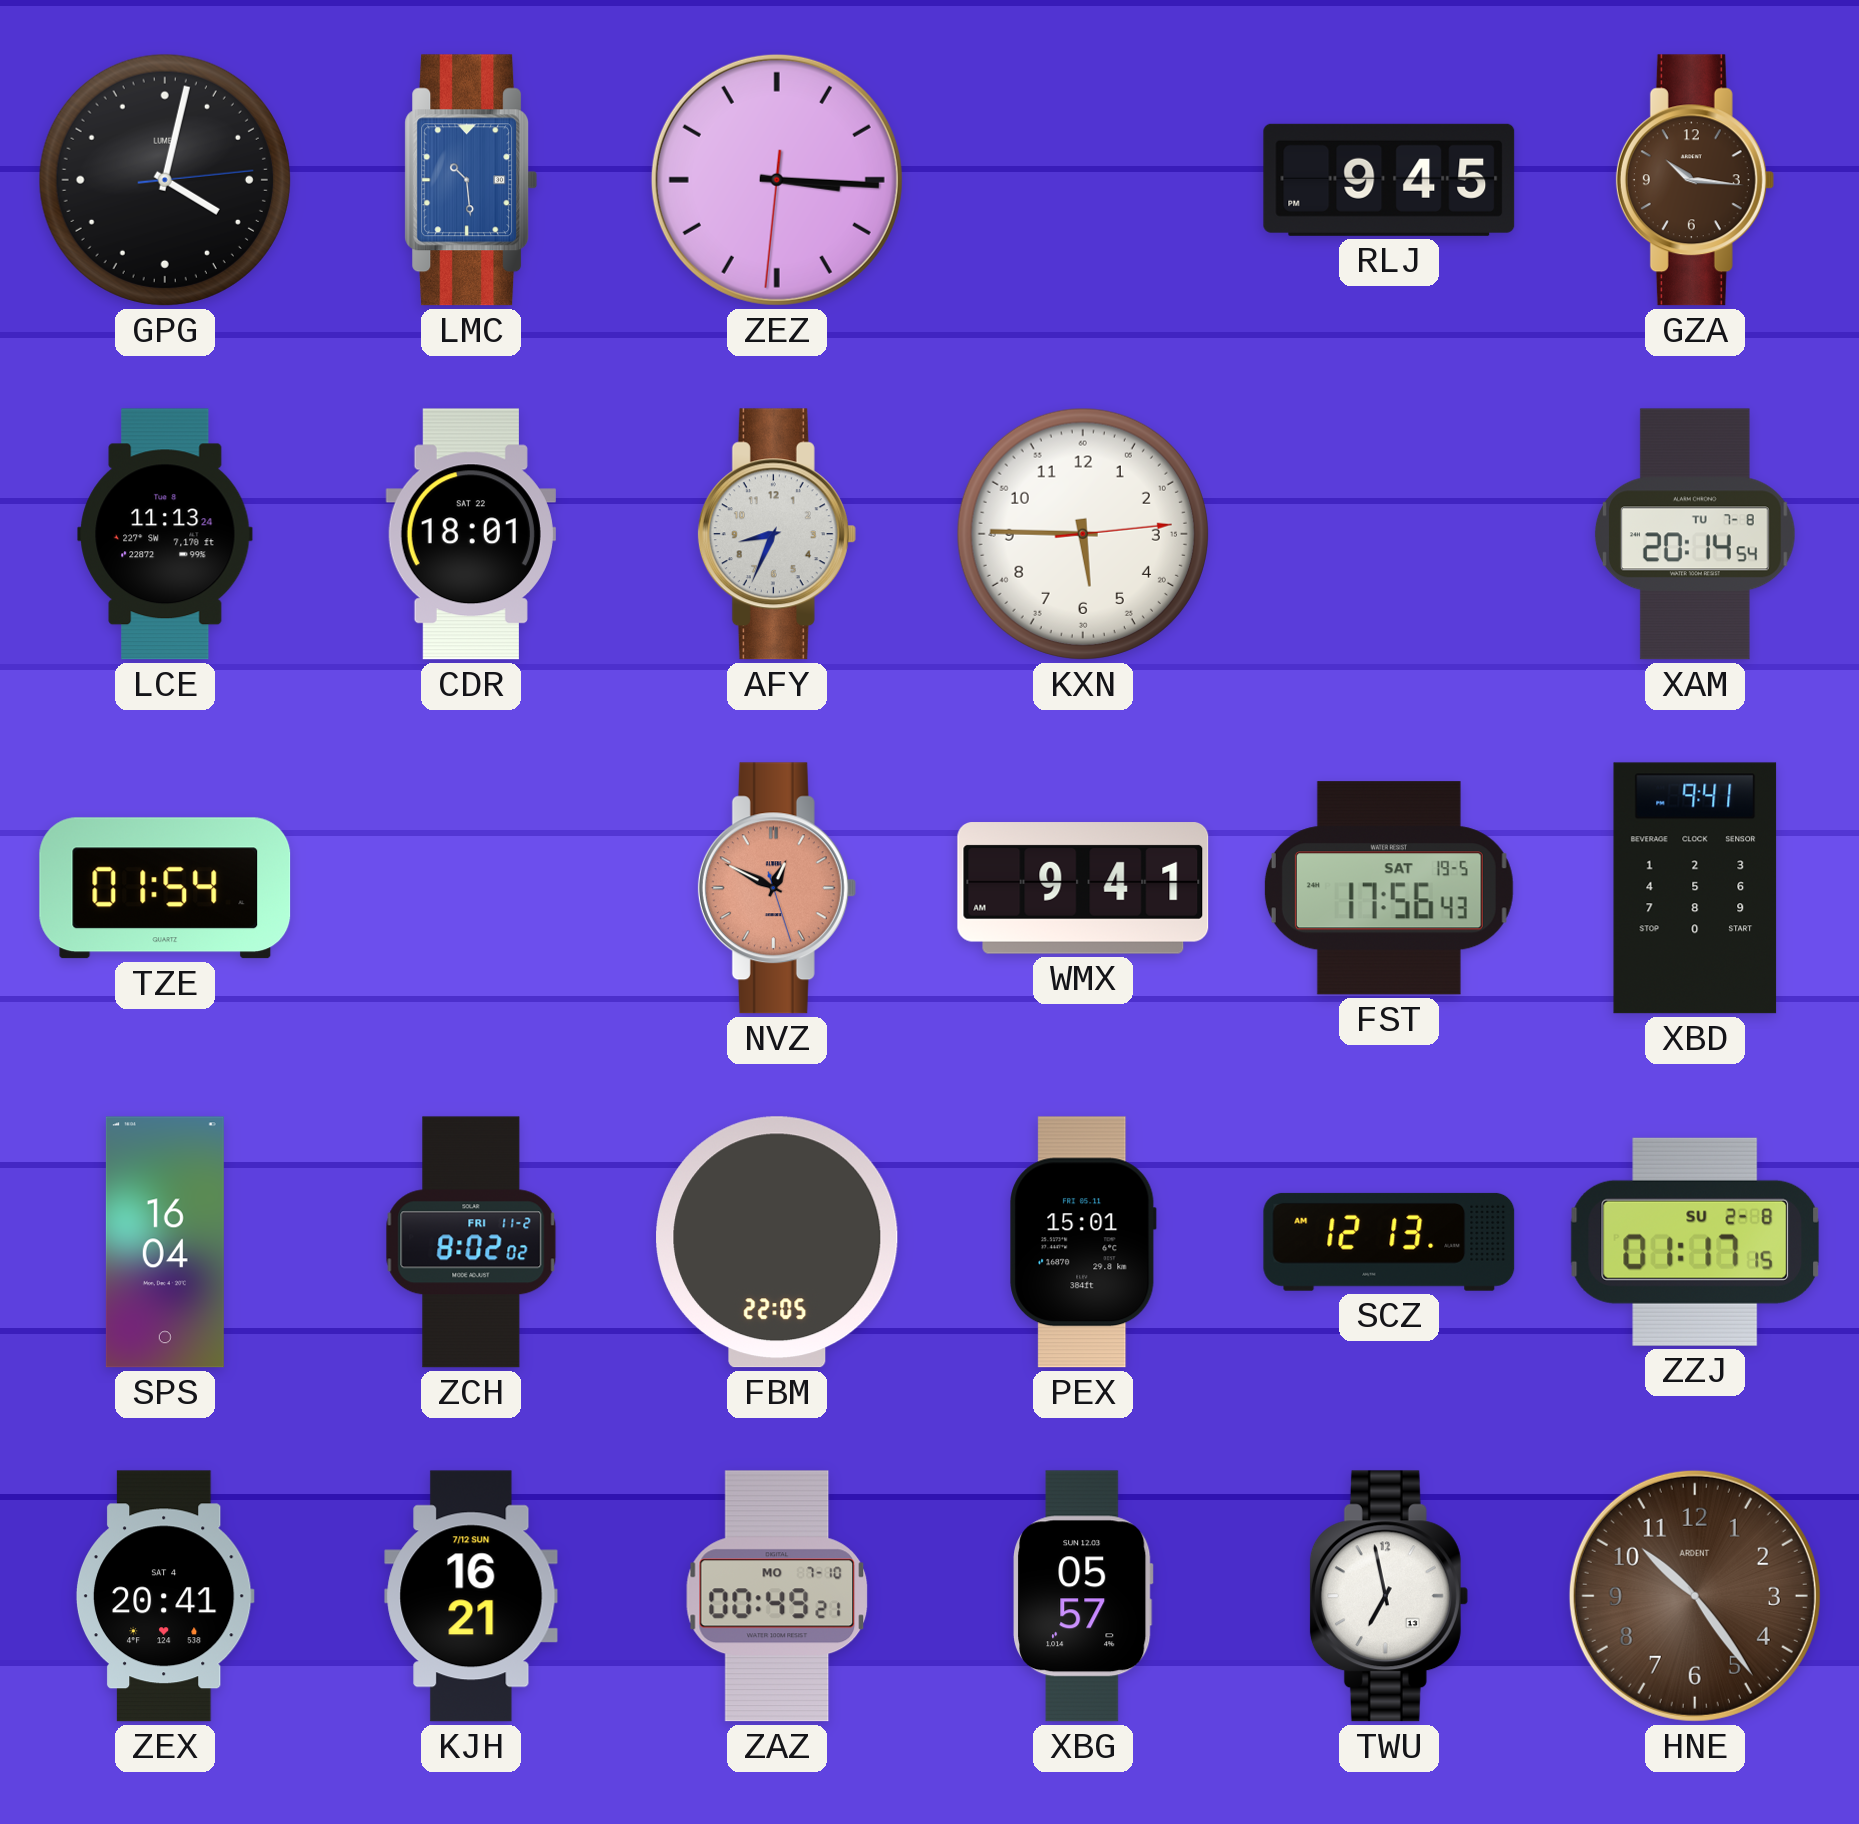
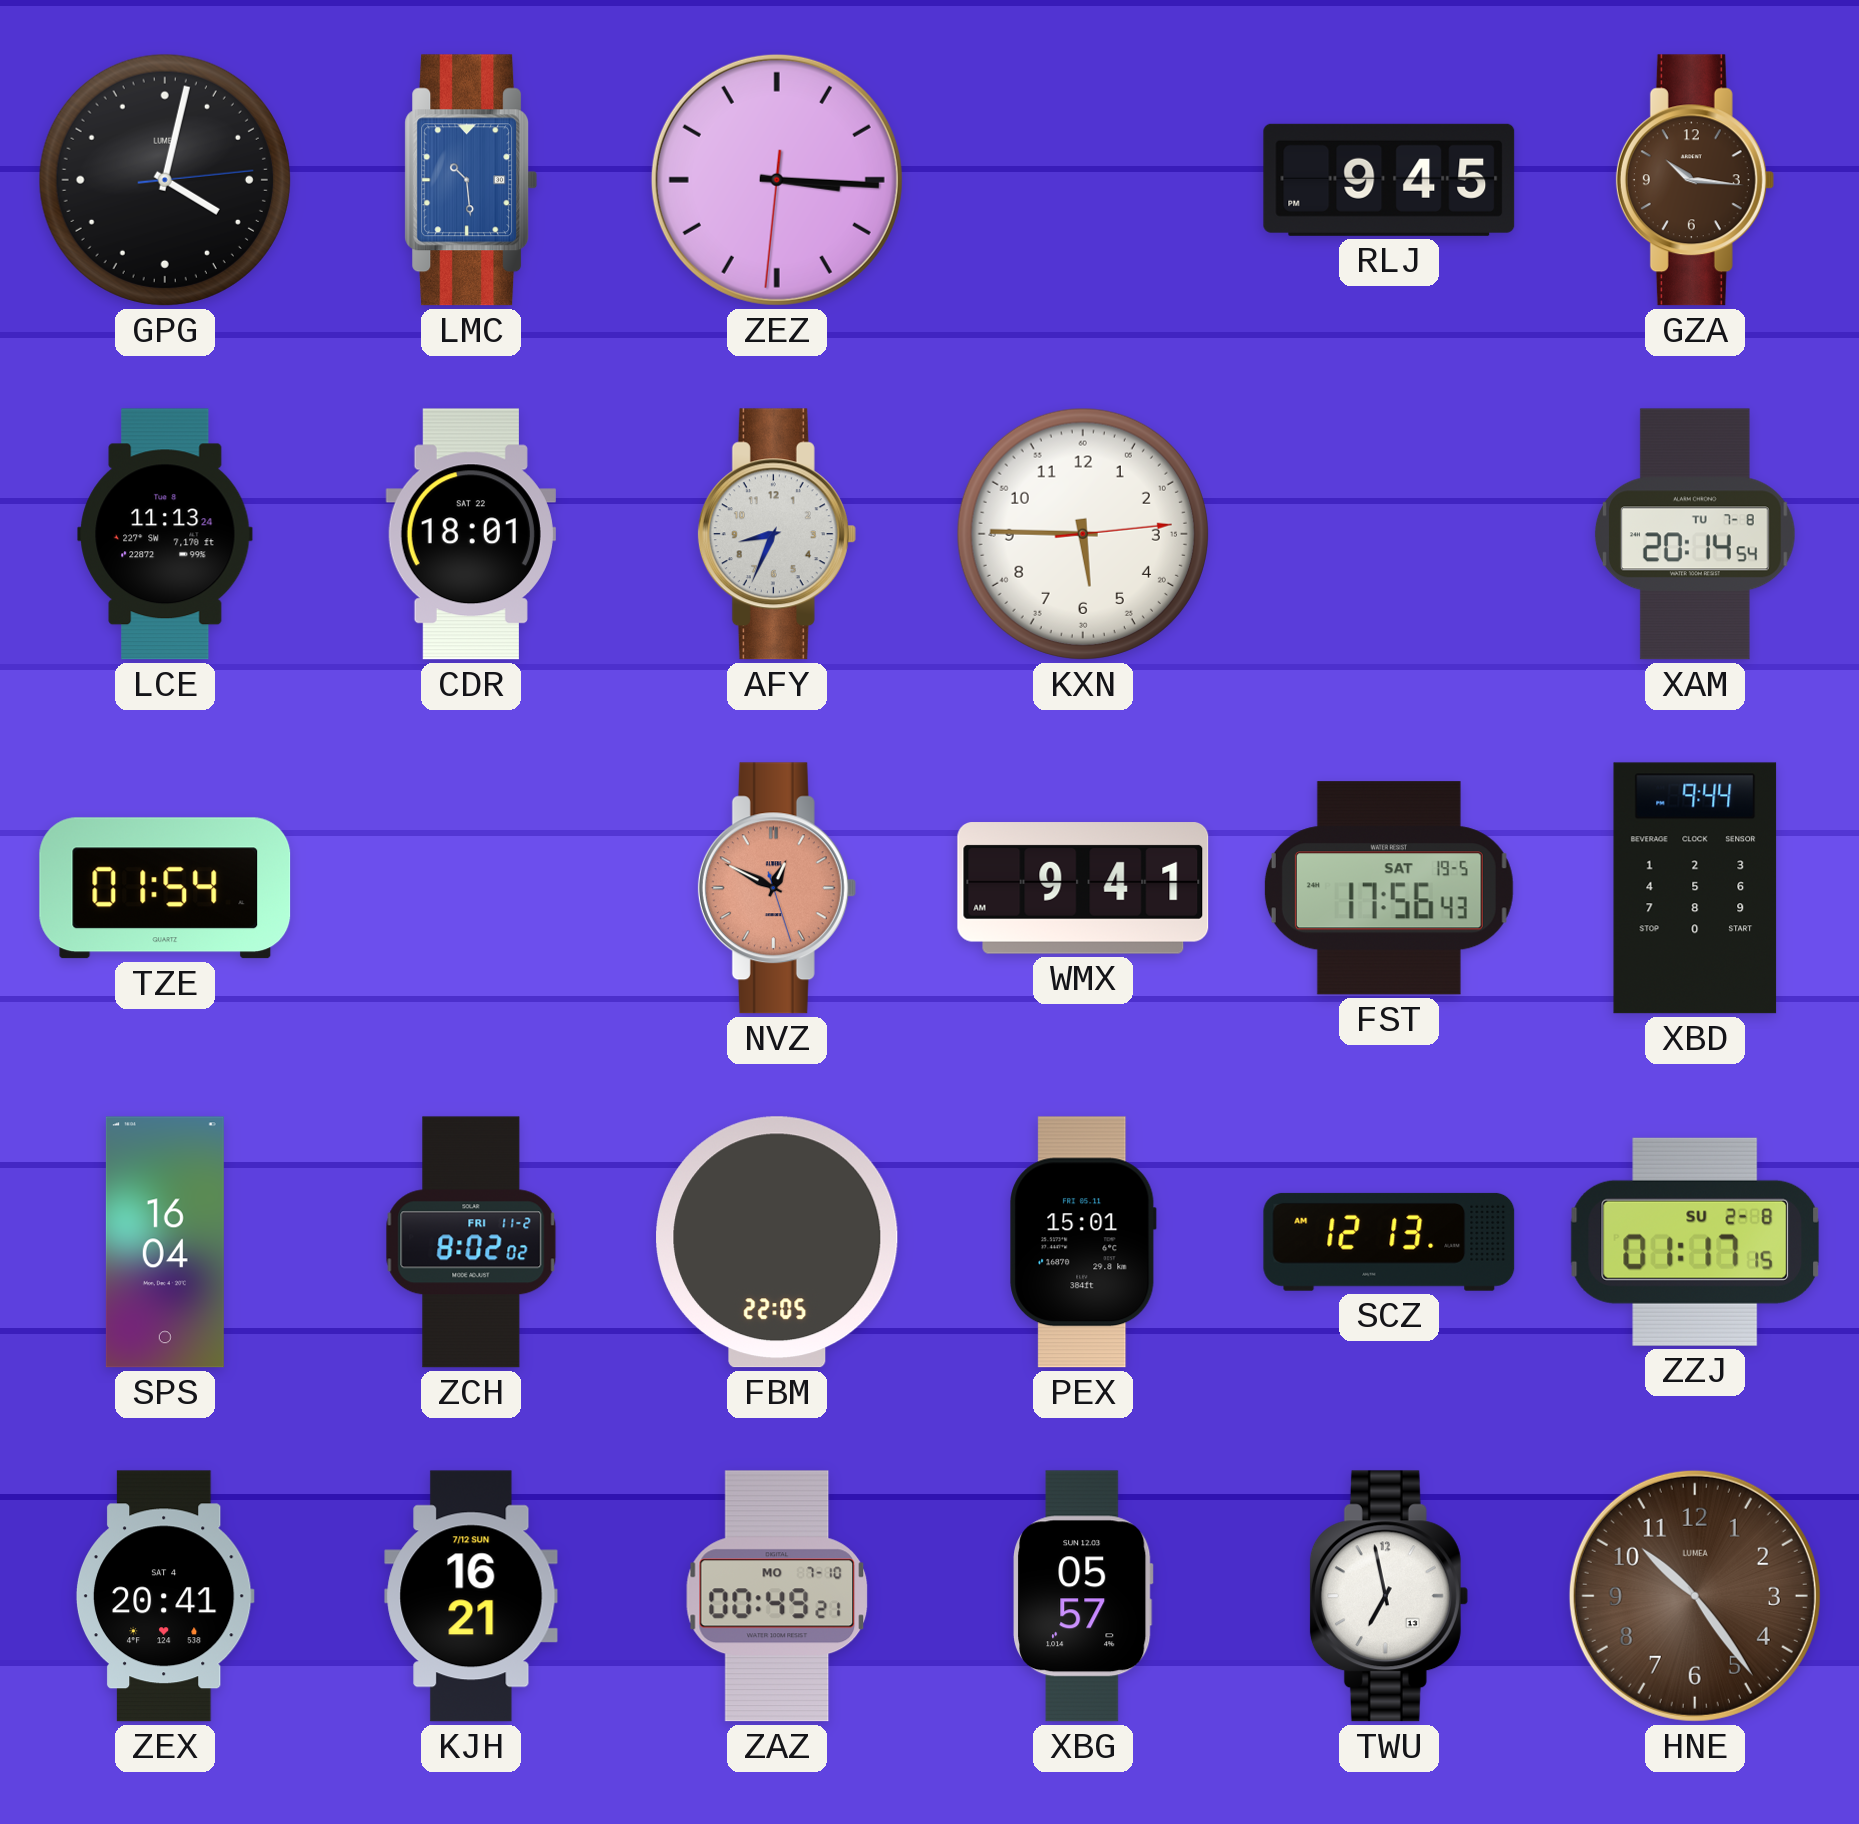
XBD: 9:41 -> 9:44
HNE brand: ARDENT -> LUMEA
